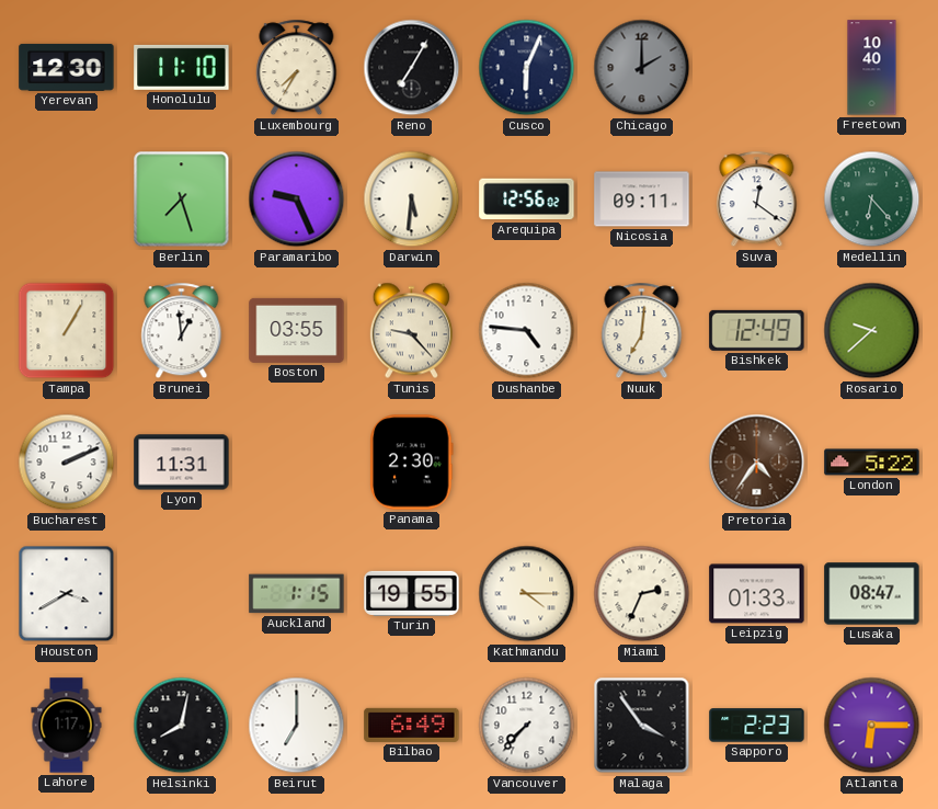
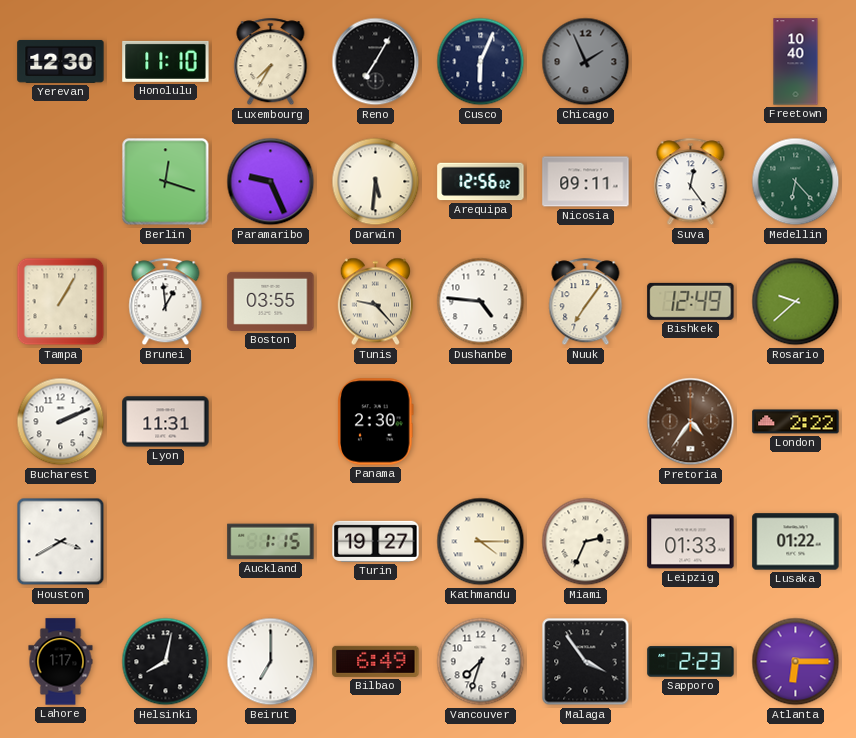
Chicago: 2:00 -> 1:56
Berlin: 7:27 -> 12:18
Suva: 12:21 -> 12:24
Nuuk: 7:01 -> 7:06
London: 5:22 -> 2:22
Turin: 19:55 -> 19:27
Lusaka: 08:47 -> 01:22
Vancouver: 7:37 -> 7:33
